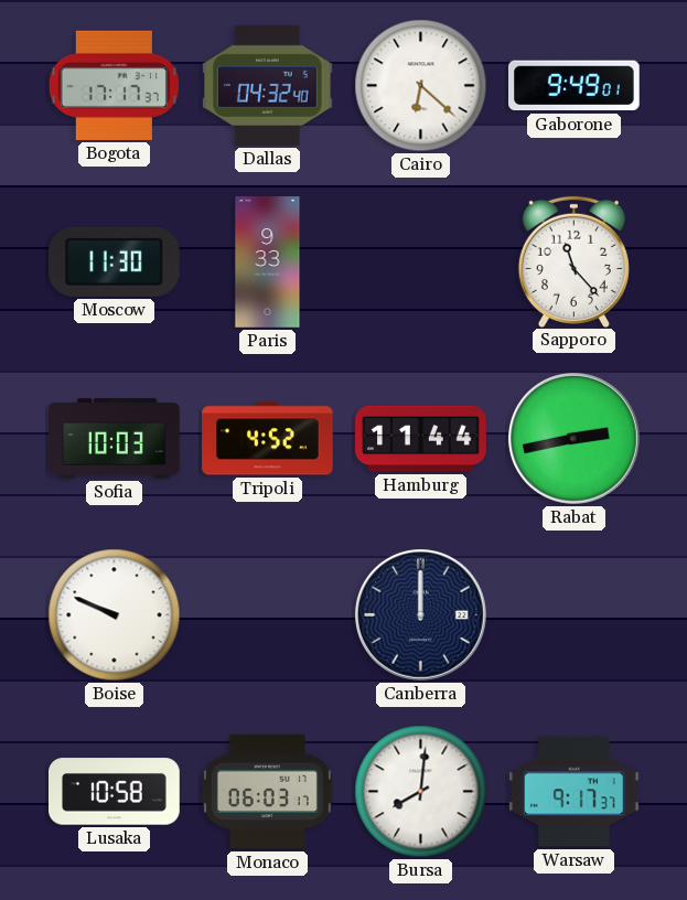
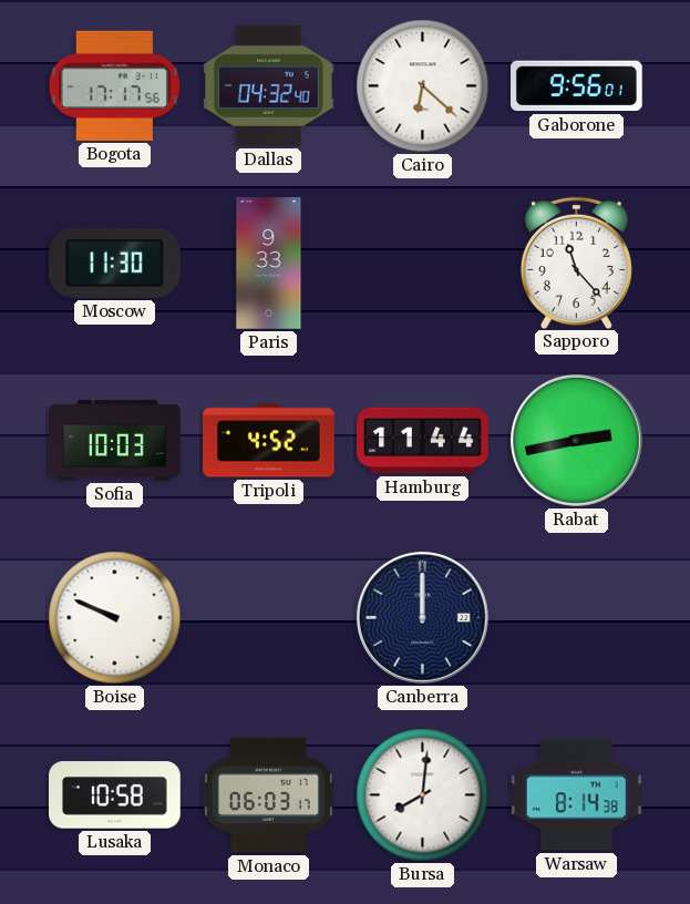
Bogota: 17:17:37 -> 17:17:56
Gaborone: 9:49 -> 9:56
Warsaw: 9:17 -> 8:14
